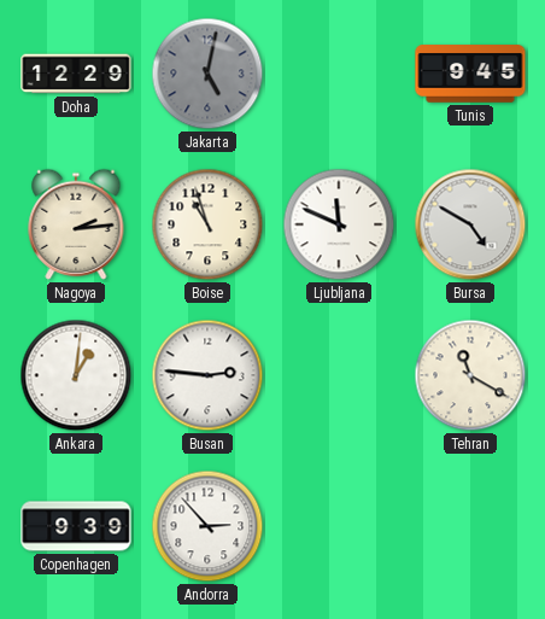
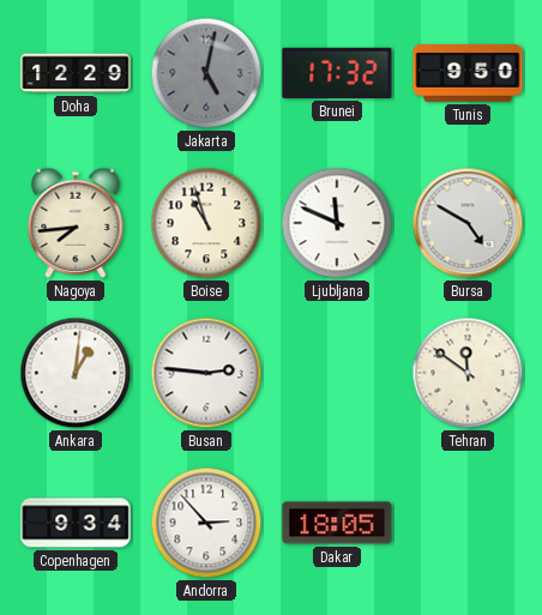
Brunei: none -> 17:32
Tunis: 9:45 -> 9:50
Nagoya: 2:14 -> 7:44
Tehran: 11:20 -> 11:51
Copenhagen: 9:39 -> 9:34
Dakar: none -> 18:05
